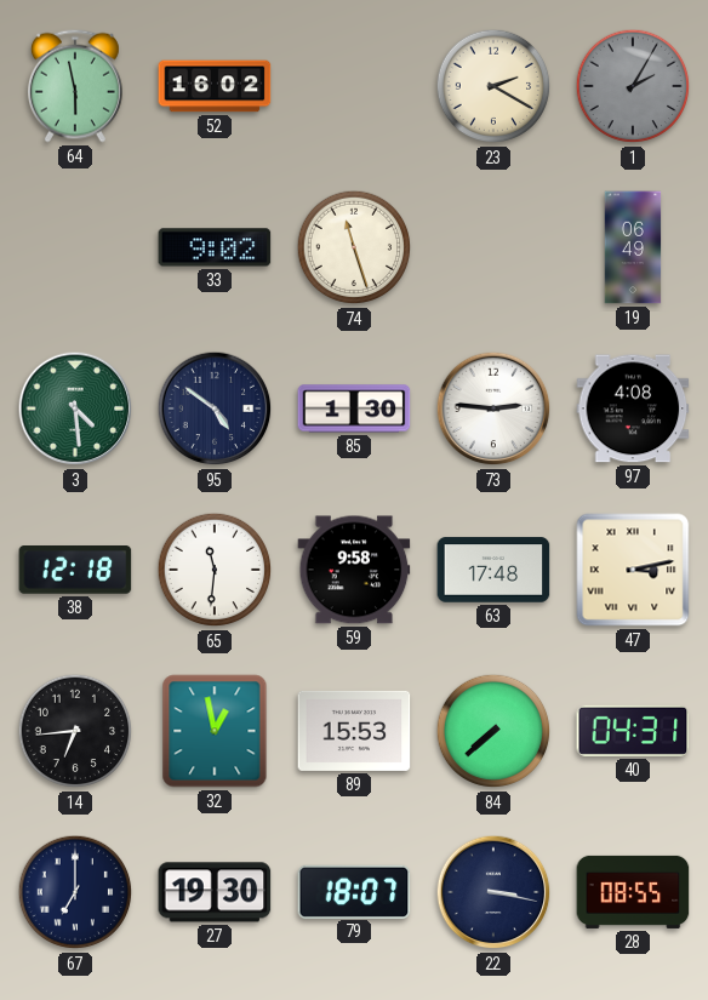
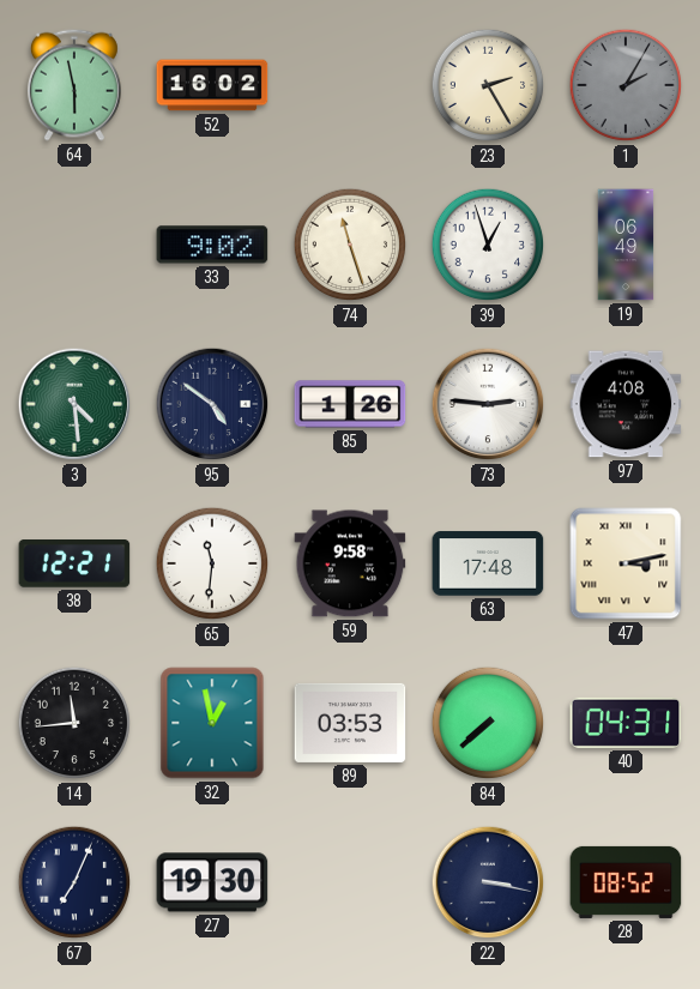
23: 2:20 -> 2:25
39: none -> 12:57
85: 1:30 -> 1:26
38: 12:18 -> 12:21
14: 6:44 -> 11:44
89: 15:53 -> 03:53
67: 7:00 -> 7:04
79: 18:07 -> none
28: 08:55 -> 08:52
